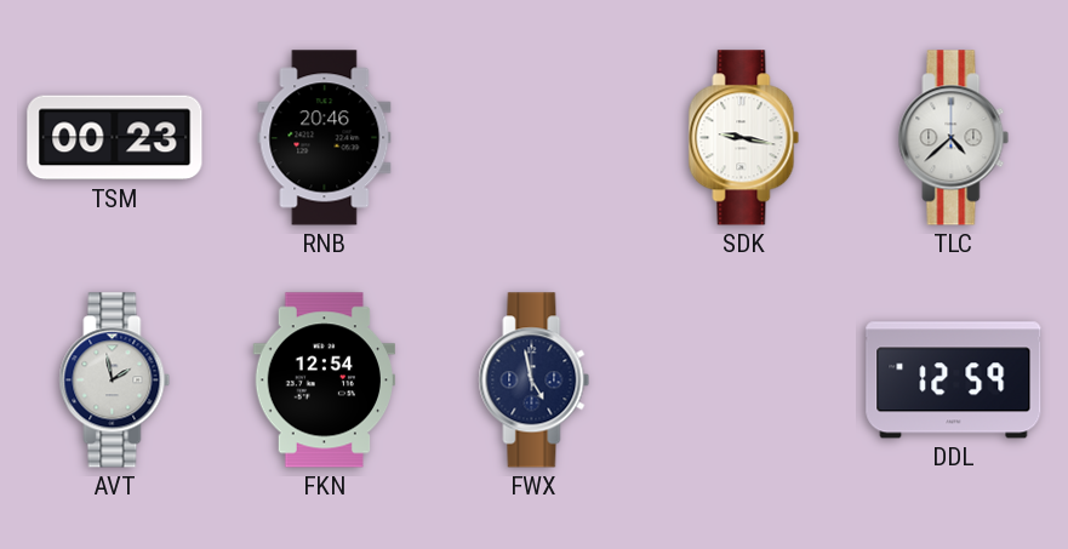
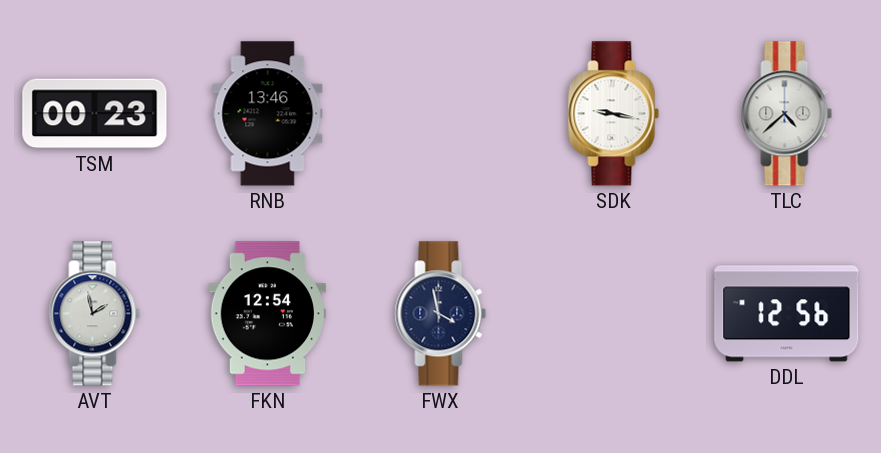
RNB: 20:46 -> 13:46
FWX: 4:58 -> 3:58
DDL: 12:59 -> 12:56
